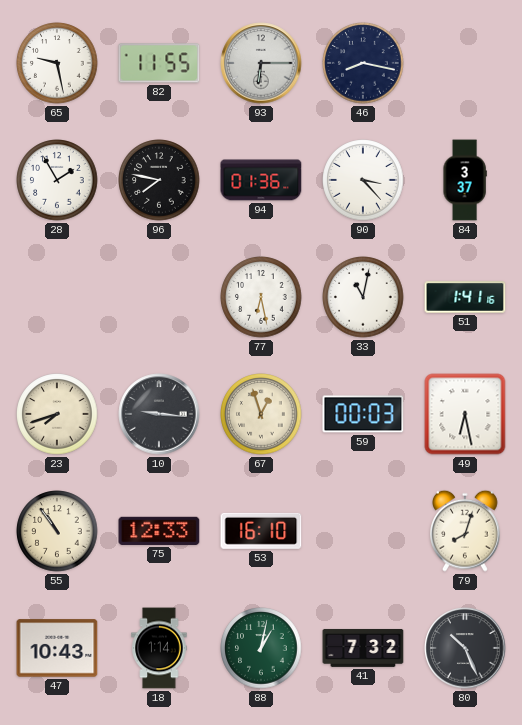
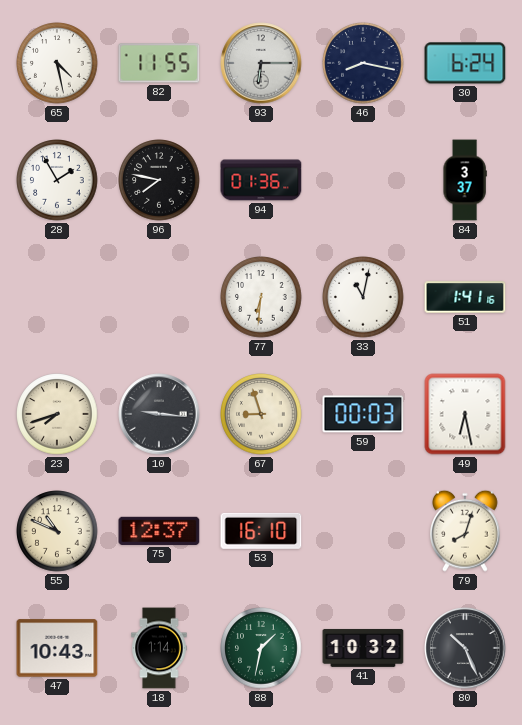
65: 9:28 -> 4:28
30: none -> 6:24
90: 3:23 -> none
77: 6:28 -> 6:31
67: 12:57 -> 8:57
55: 10:54 -> 10:49
75: 12:33 -> 12:37
88: 1:02 -> 1:32
41: 7:32 -> 10:32
